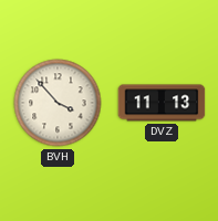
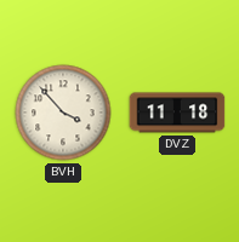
DVZ: 11:13 -> 11:18
